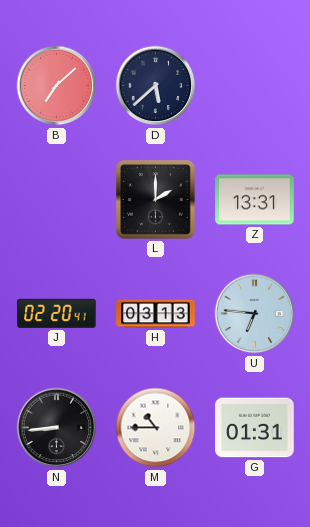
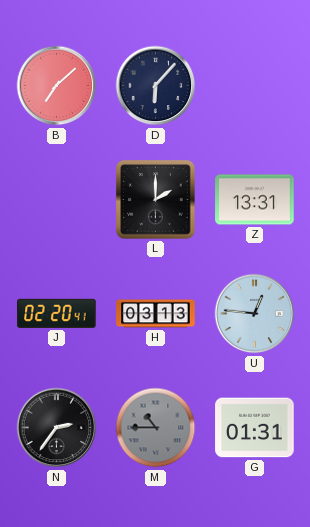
D: 5:38 -> 6:07
U: 6:46 -> 12:46
N: 8:44 -> 2:36
M dial: white -> grey
